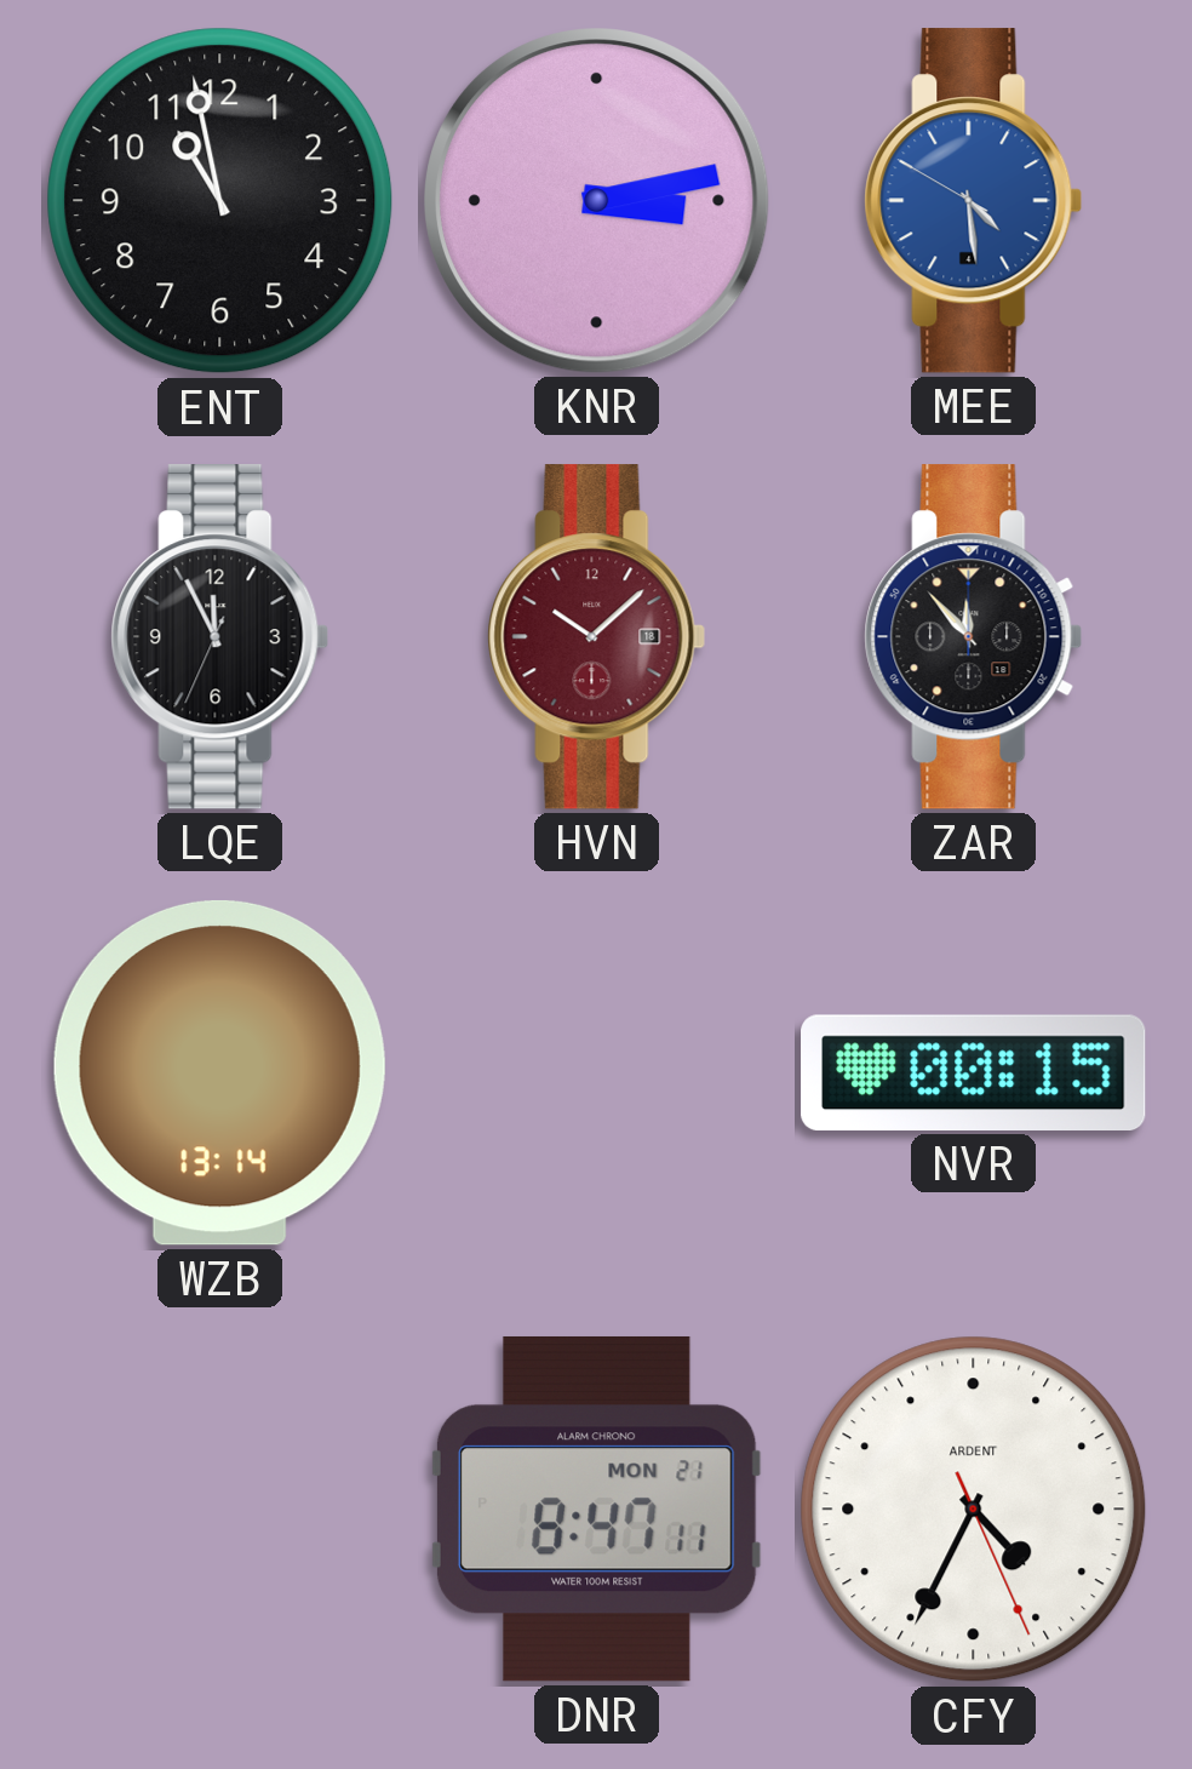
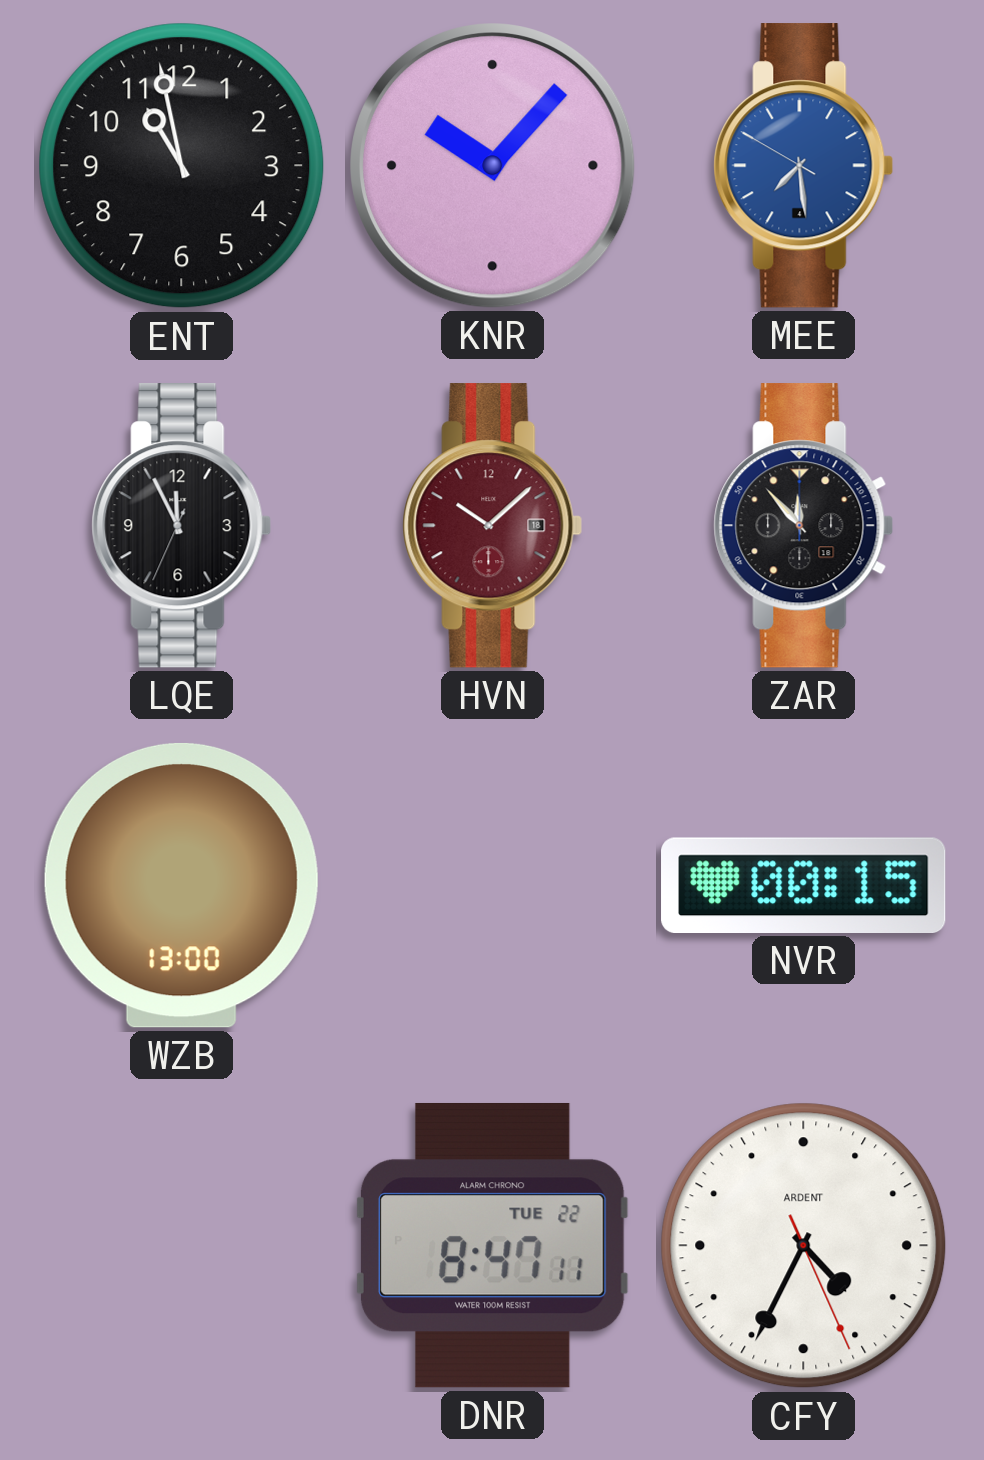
KNR: 3:13 -> 10:07
MEE: 4:28 -> 7:28
WZB: 13:14 -> 13:00
DNR date: MON 21 -> TUE 22
